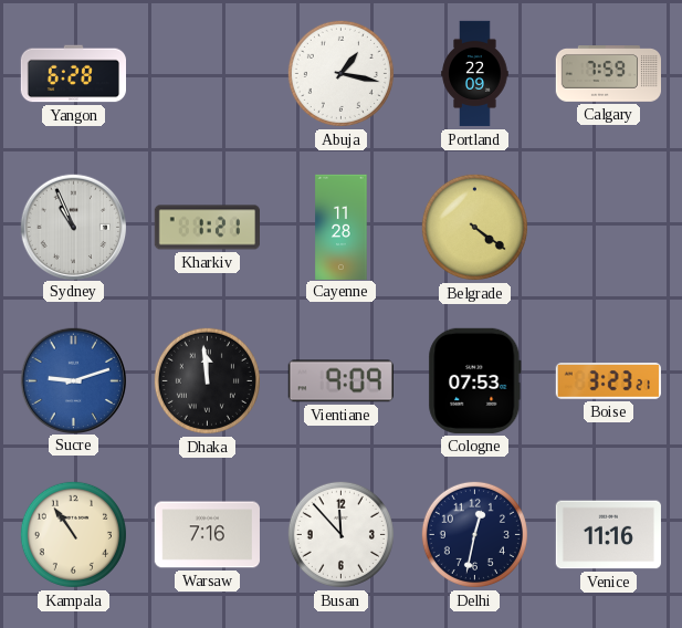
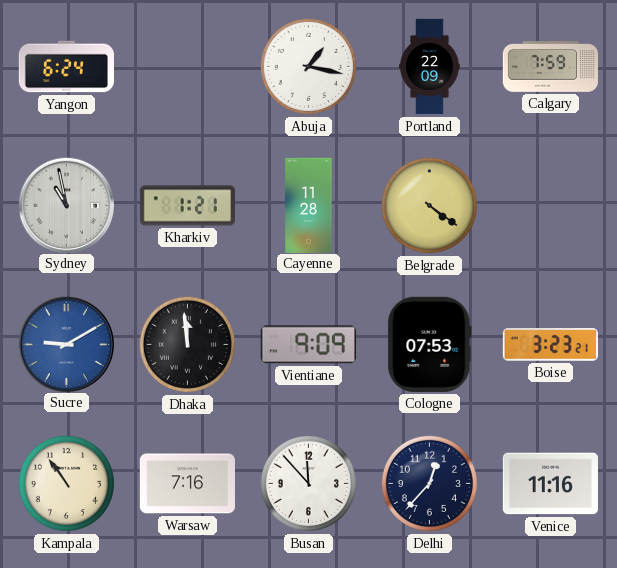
Yangon: 6:28 -> 6:24
Sydney: 10:56 -> 10:58
Sucre: 9:12 -> 9:10
Delhi: 12:32 -> 12:37
